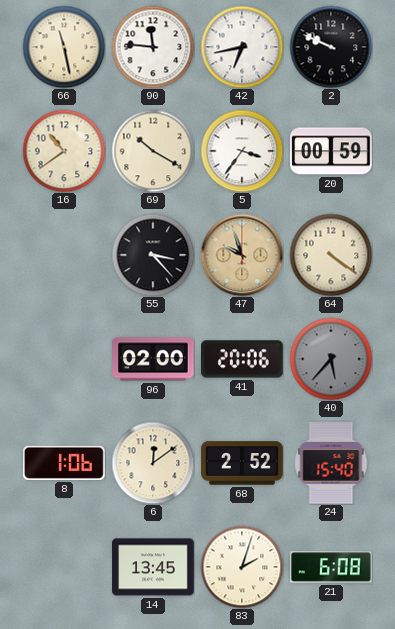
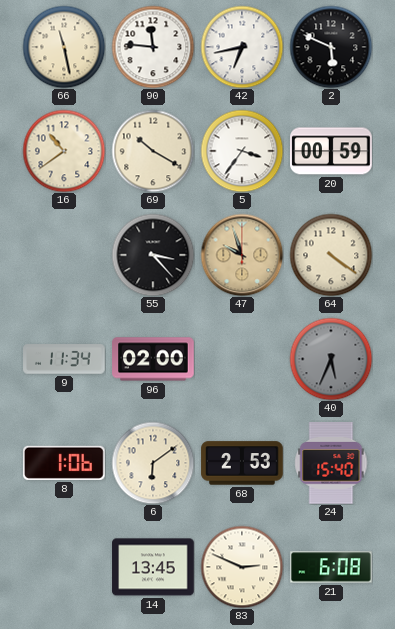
2: 9:49 -> 5:49
9: none -> 11:34
41: 20:06 -> none
40: 5:37 -> 5:34
6: 12:09 -> 6:09
68: 2:52 -> 2:53
83: 2:03 -> 2:49
